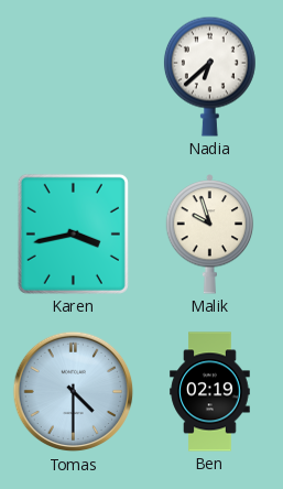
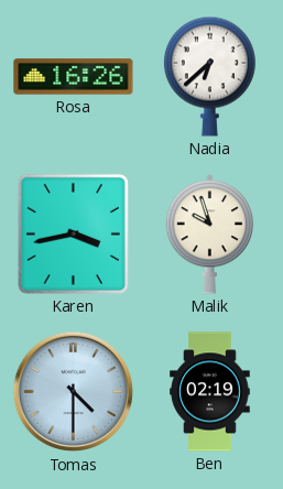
Rosa: none -> 16:26
